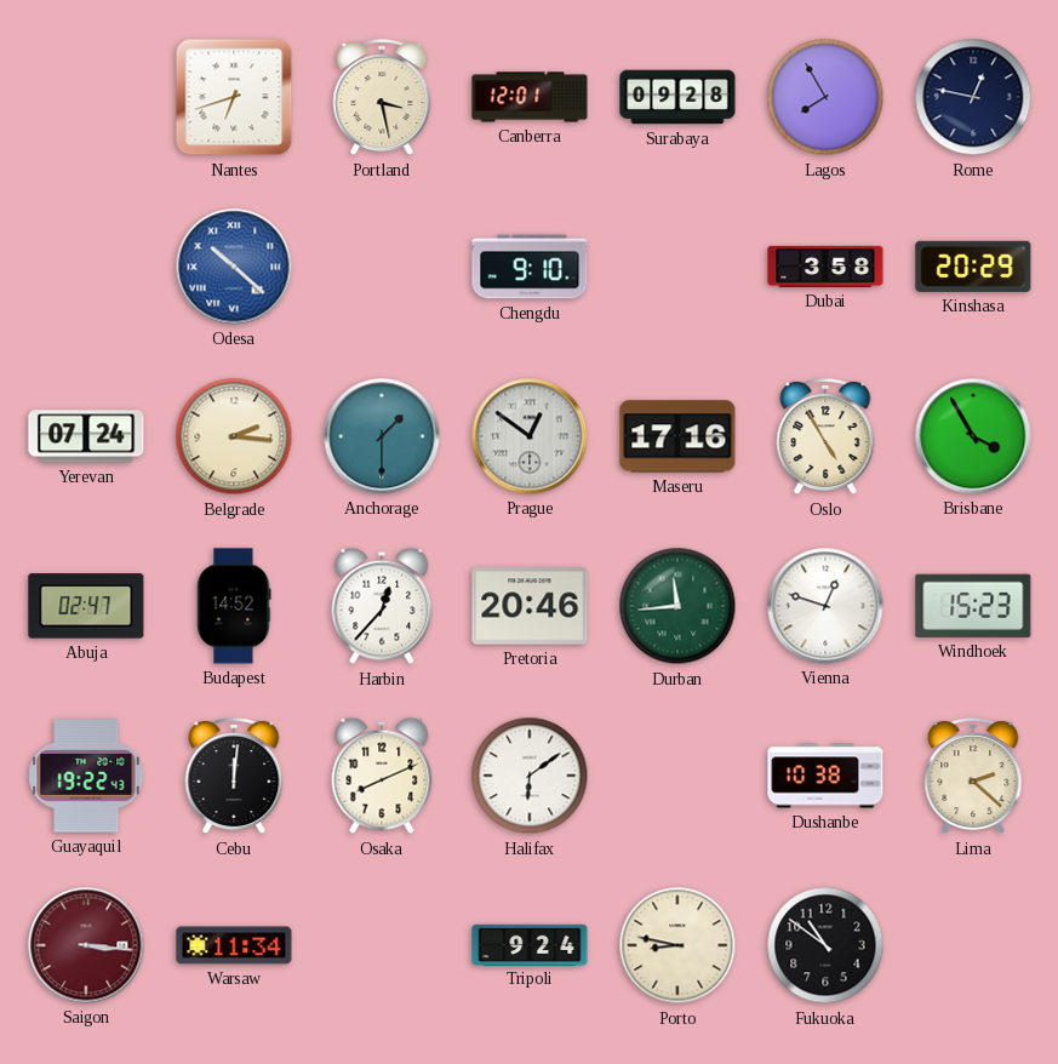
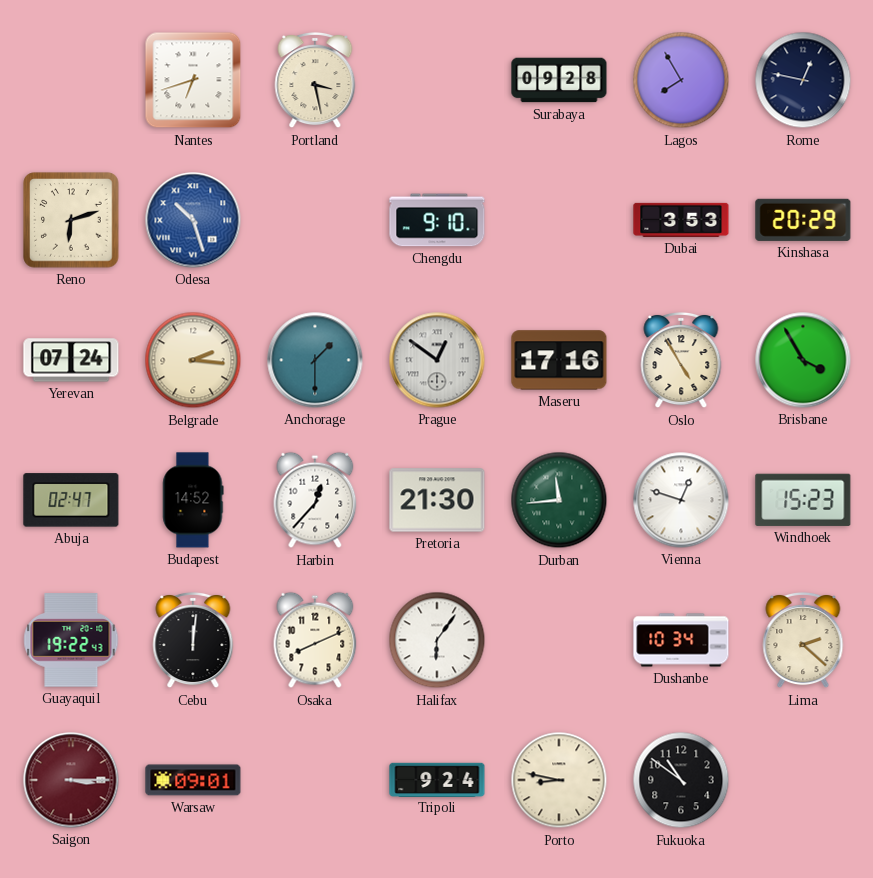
Canberra: 12:01 -> none
Reno: none -> 6:12
Odesa: 10:22 -> 10:27
Dubai: 3:58 -> 3:53
Pretoria: 20:46 -> 21:30
Halifax: 6:09 -> 6:06
Dushanbe: 10:38 -> 10:34
Saigon: 3:16 -> 3:15
Warsaw: 11:34 -> 09:01
